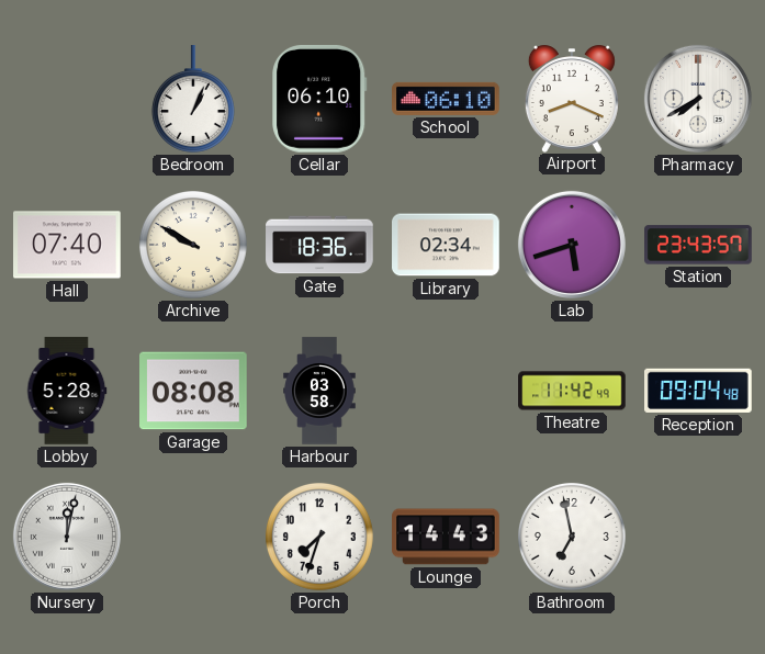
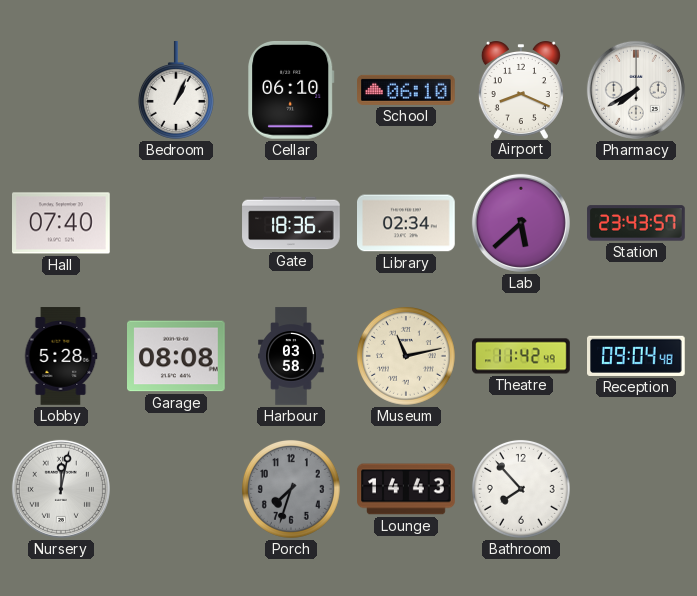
Archive: 9:50 -> none
Lab: 5:42 -> 5:38
Museum: none -> 11:13
Porch dial: white -> grey
Bathroom: 6:58 -> 7:53
